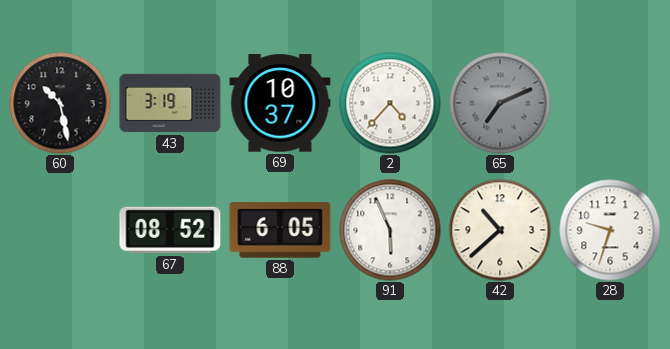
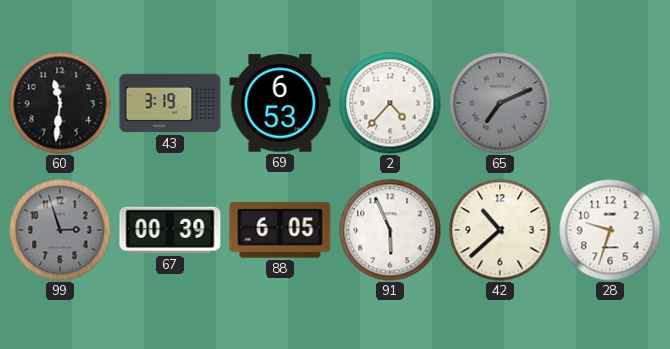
60: 10:28 -> 11:31
69: 10:37 -> 6:53
99: none -> 2:57
67: 08:52 -> 00:39
